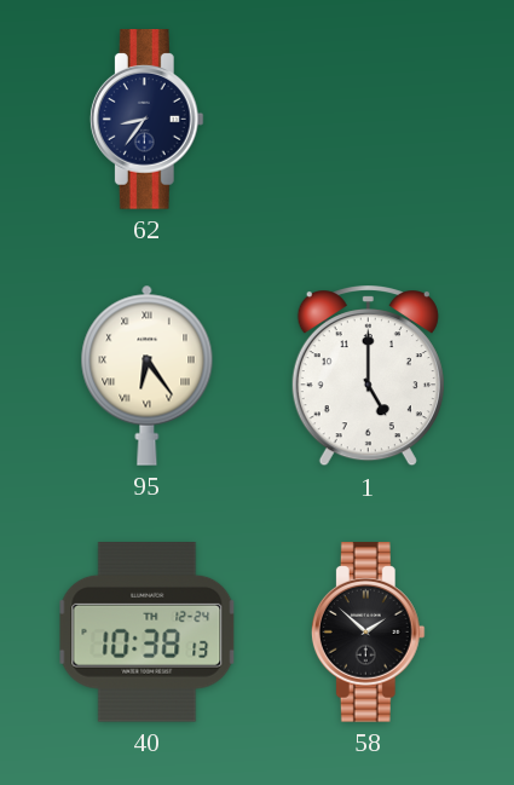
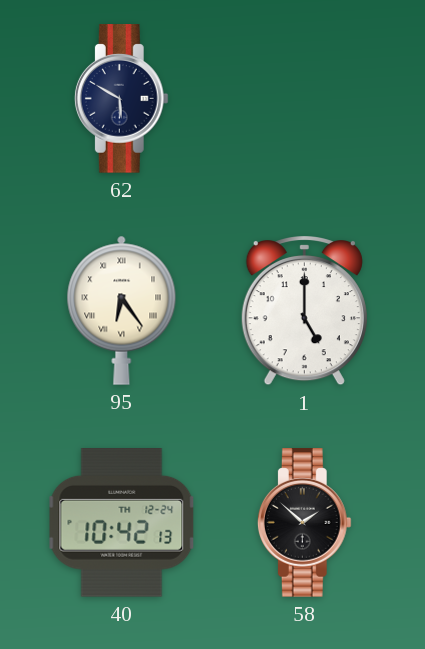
62: 8:36 -> 5:50
40: 10:38 -> 10:42
